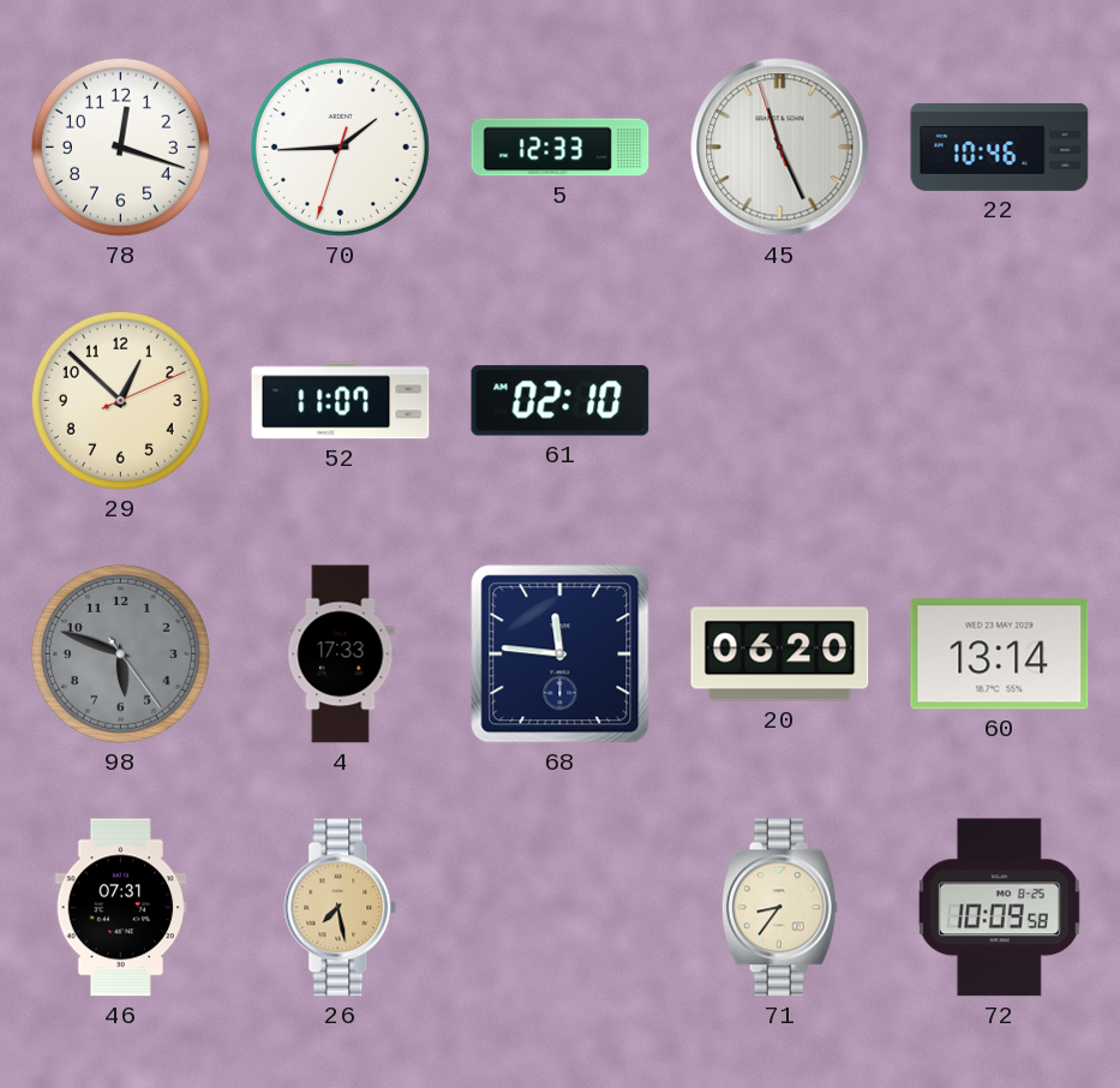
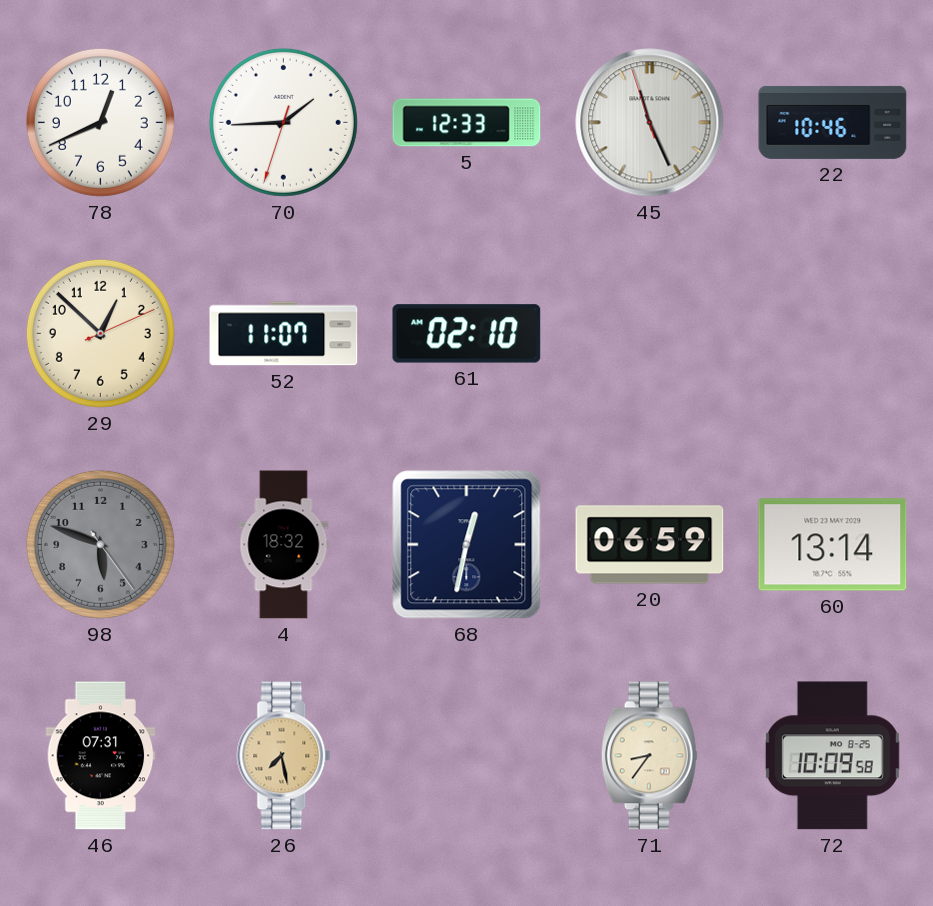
78: 12:18 -> 12:41
4: 17:33 -> 18:32
68: 11:46 -> 12:32
20: 06:20 -> 06:59
